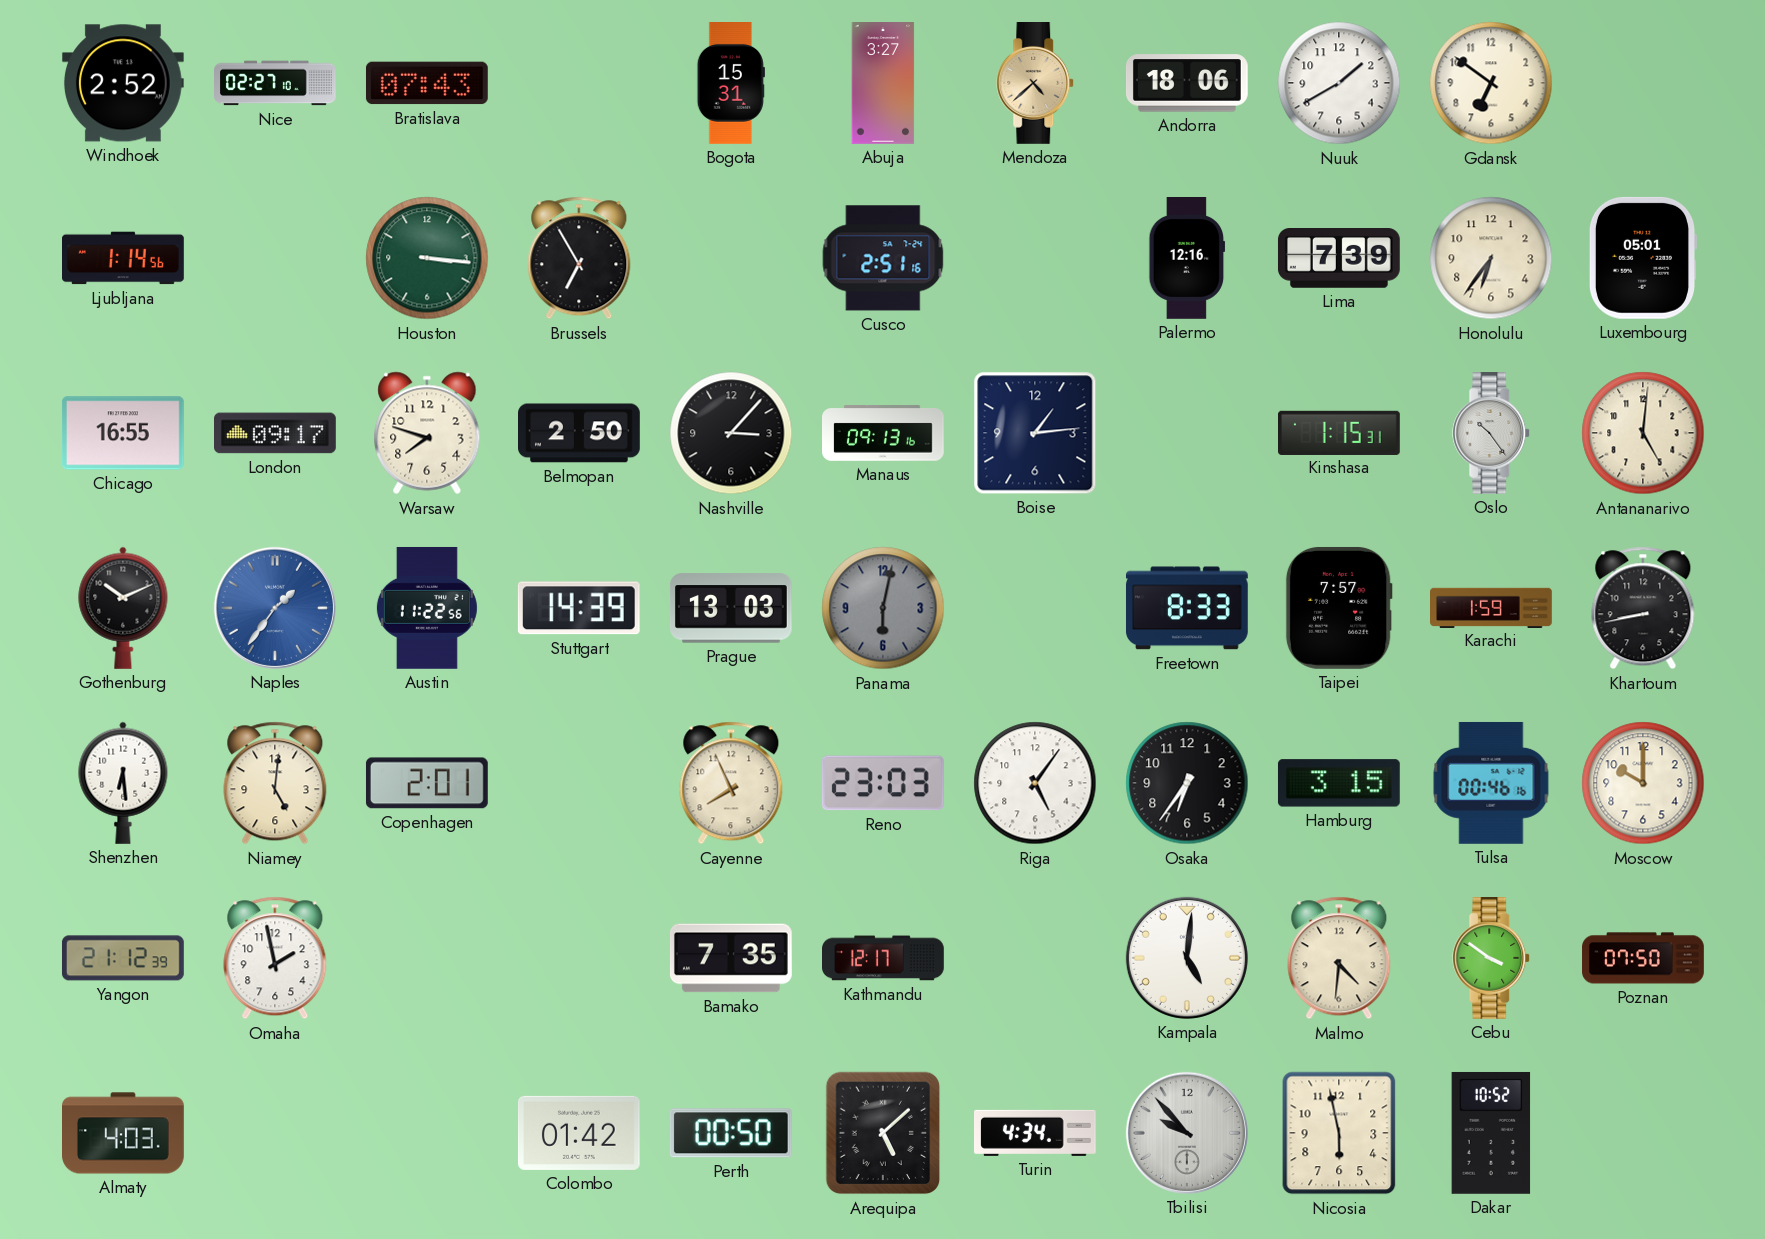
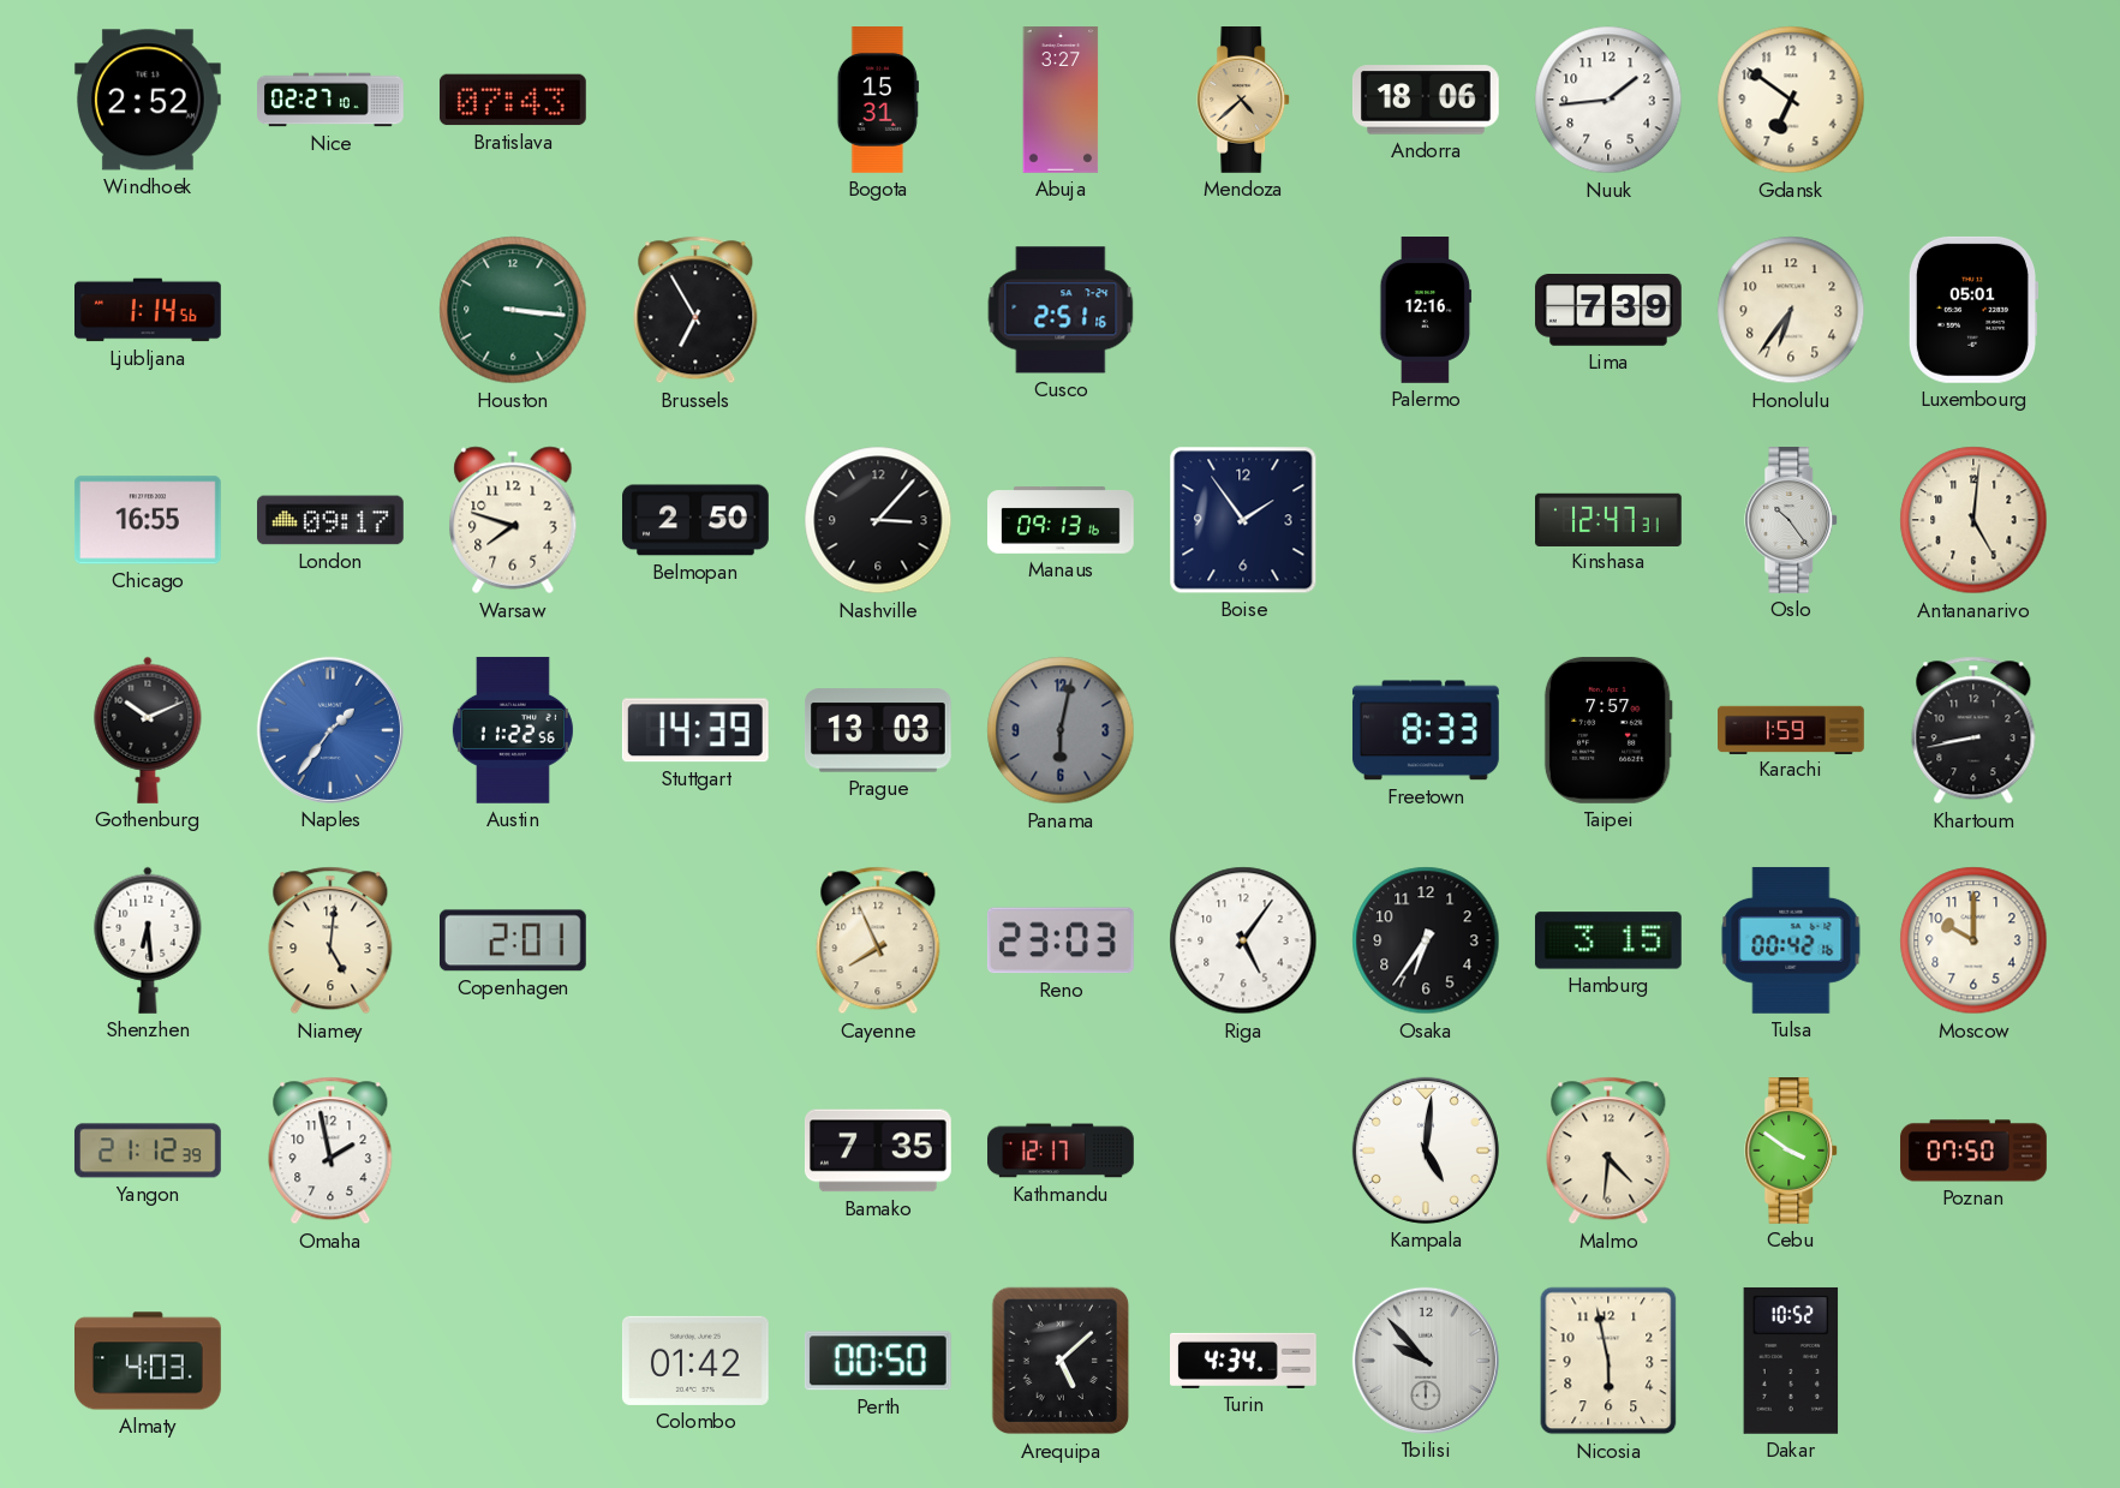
Nuuk: 1:40 -> 1:44
Boise: 1:14 -> 1:54
Kinshasa: 1:15 -> 12:47
Tulsa: 00:46 -> 00:42
